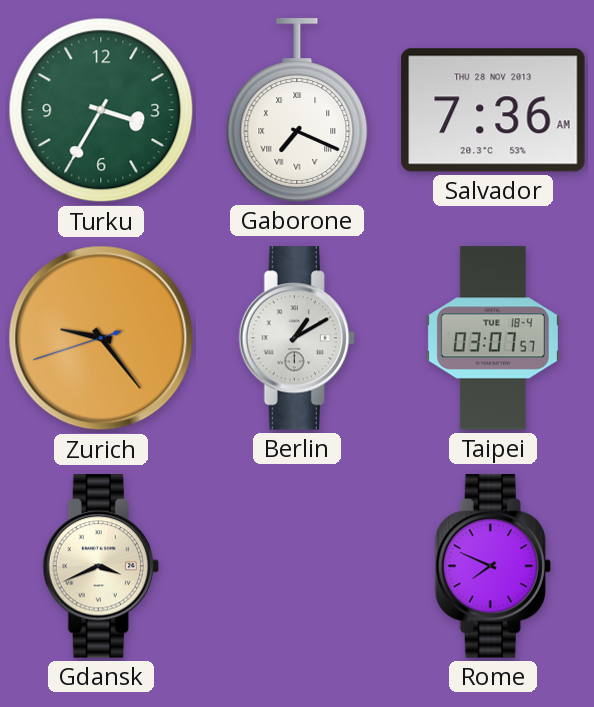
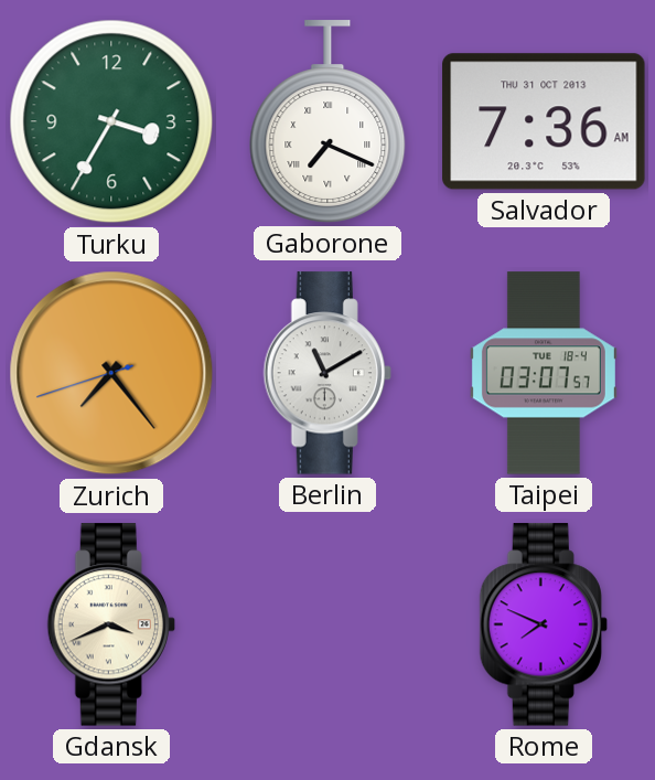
Salvador date: THU 28 NOV 2013 -> THU 31 OCT 2013
Zurich: 9:23 -> 7:23
Berlin: 1:10 -> 11:10
